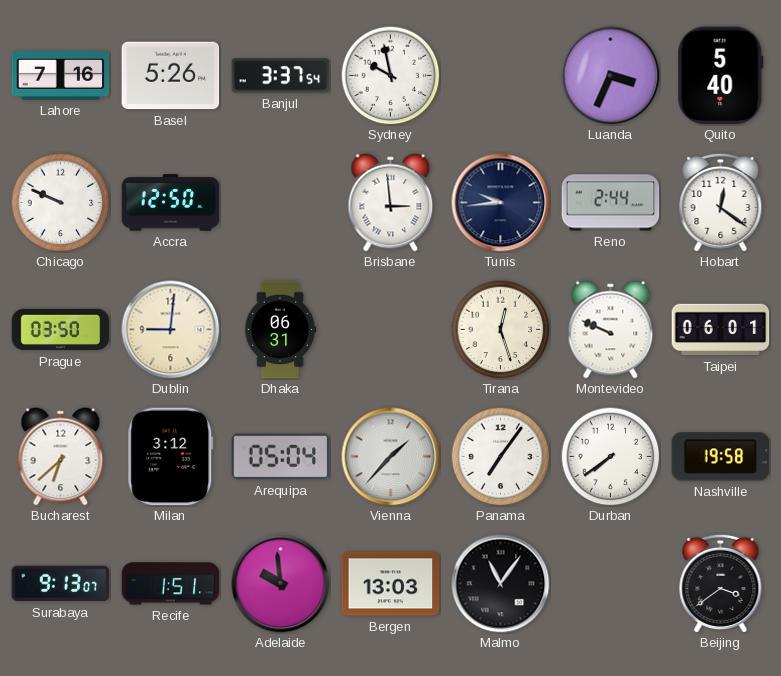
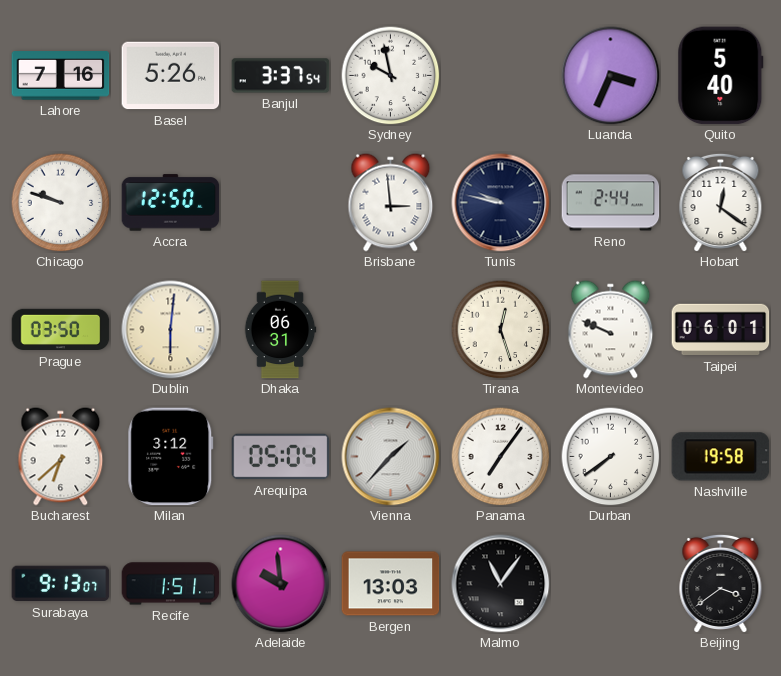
Chicago: 9:49 -> 9:48
Tunis: 9:44 -> 9:47
Dublin: 9:01 -> 6:01
